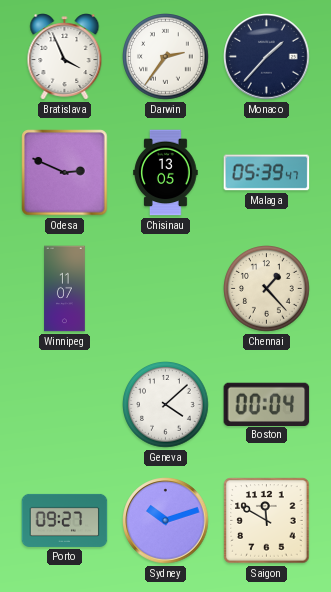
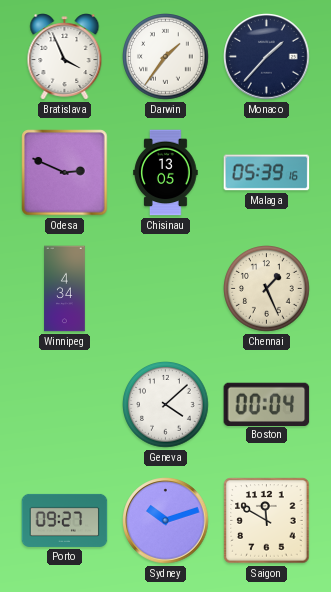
Darwin: 2:36 -> 1:36
Malaga: 05:39:47 -> 05:39:16
Winnipeg: 11:07 -> 4:34
Chennai: 1:23 -> 1:26
